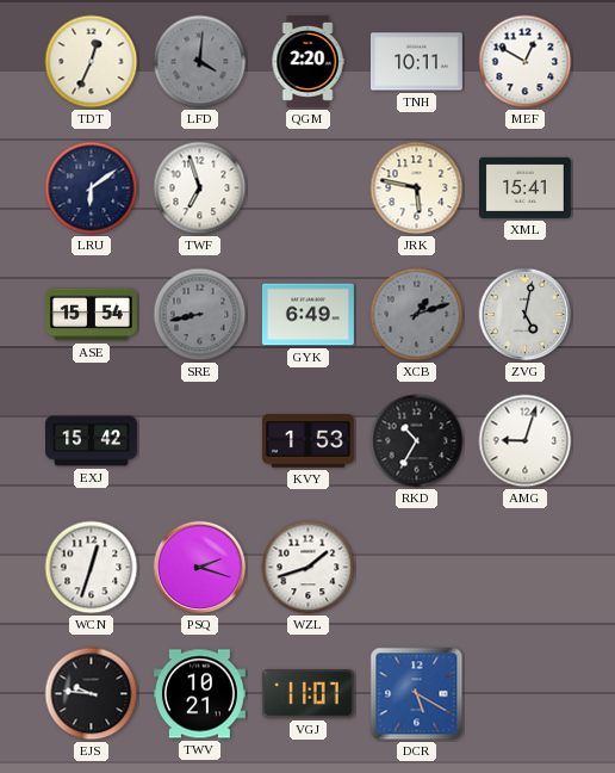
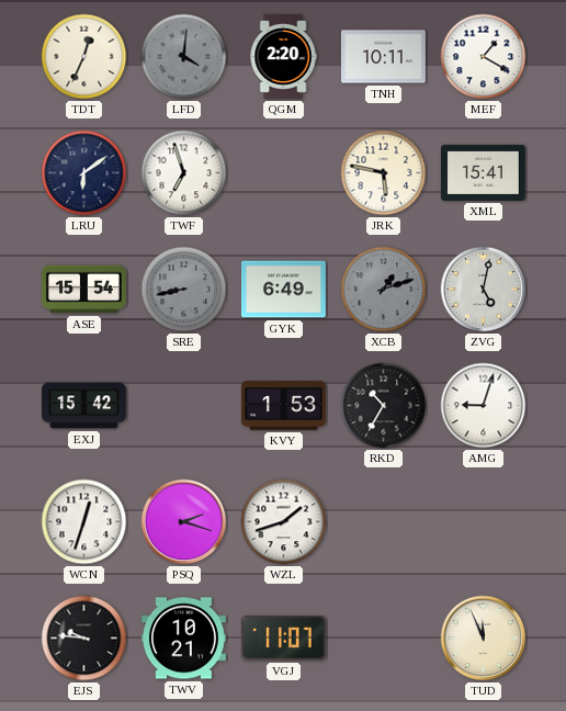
MEF: 12:50 -> 1:20
DCR: 5:20 -> none
TUD: none -> 11:56
